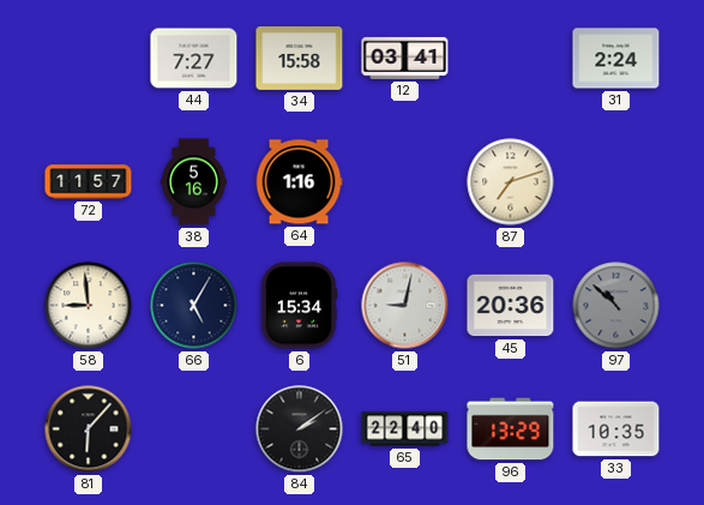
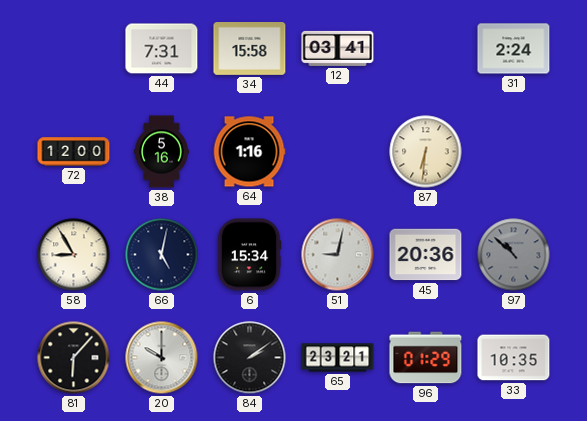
44: 7:27 -> 7:31
72: 11:57 -> 12:00
87: 7:12 -> 6:31
58: 8:59 -> 8:55
66: 5:05 -> 5:02
20: none -> 10:00
65: 22:40 -> 23:21
96: 13:29 -> 01:29
